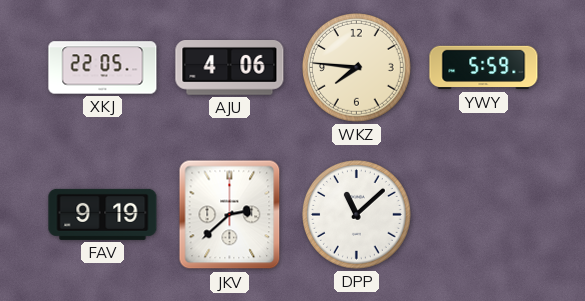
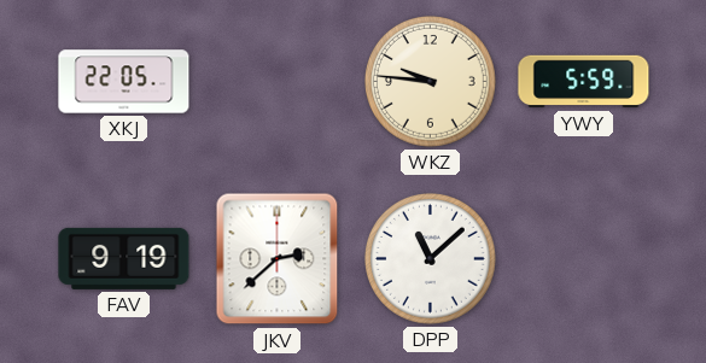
AJU: 4:06 -> none
WKZ: 7:46 -> 9:46
